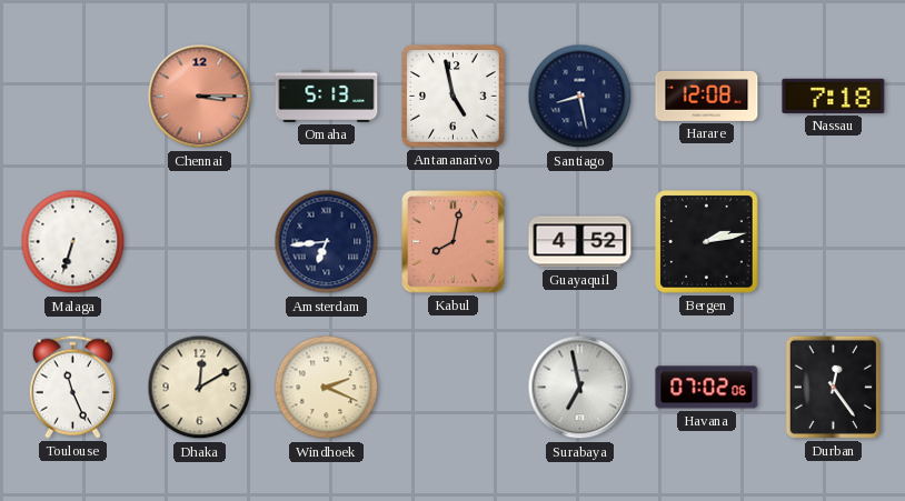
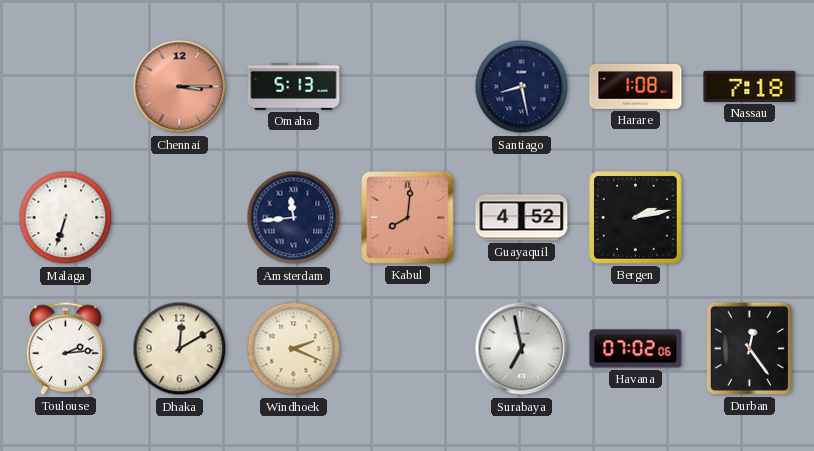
Antananarivo: 4:58 -> none
Harare: 12:08 -> 1:08
Amsterdam: 6:44 -> 11:44
Kabul: 8:02 -> 8:01
Toulouse: 11:26 -> 2:14
